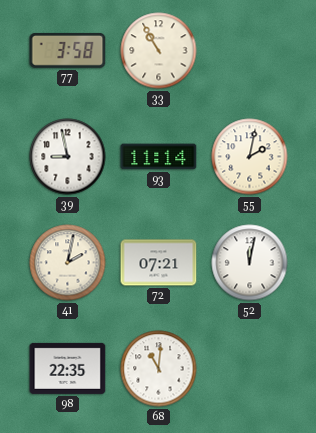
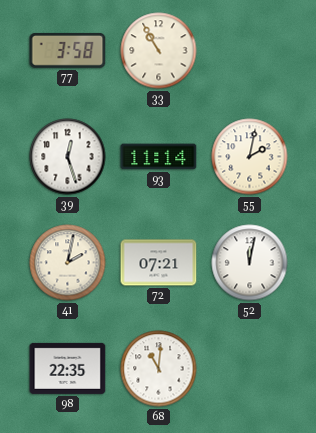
39: 8:58 -> 12:27
